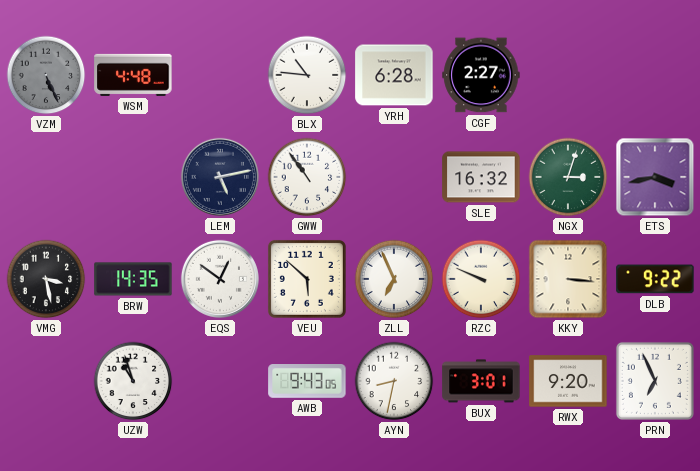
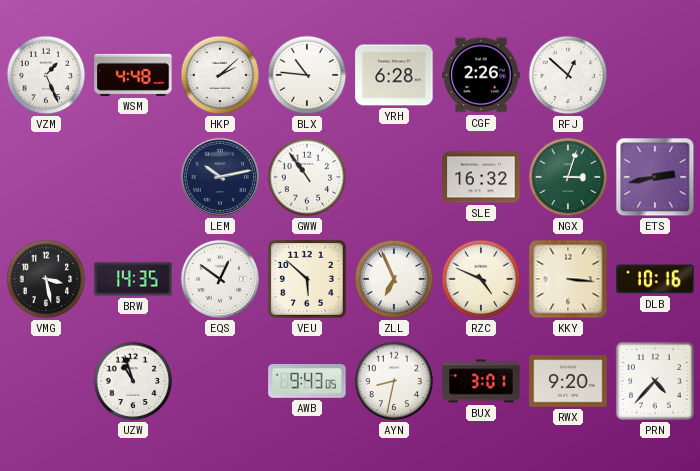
VZM: 5:26 -> 1:26
VZM dial: grey -> white
HKP: none -> 2:08
CGF: 2:27 -> 2:26
RFJ: none -> 12:52
LEM: 5:13 -> 10:13
ETS: 3:43 -> 2:43
RZC: 9:49 -> 4:49
DLB: 9:22 -> 10:16
PRN: 6:56 -> 4:37
